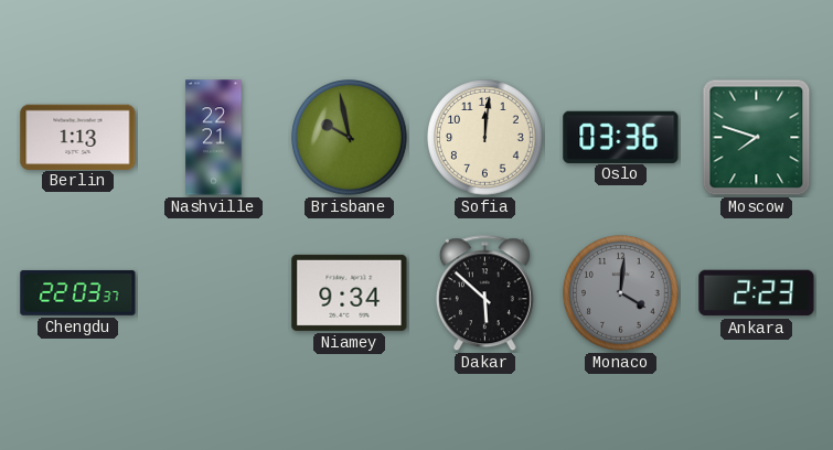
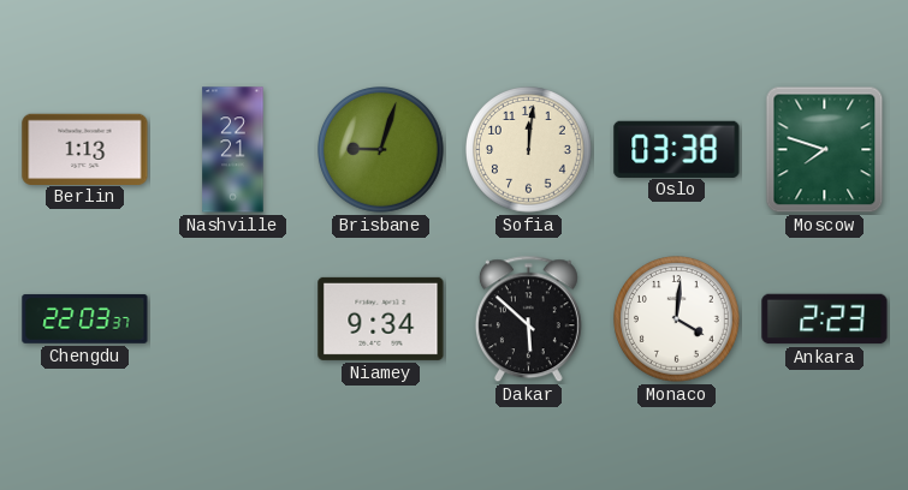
Brisbane: 9:58 -> 9:03
Oslo: 03:36 -> 03:38
Monaco dial: grey -> white
